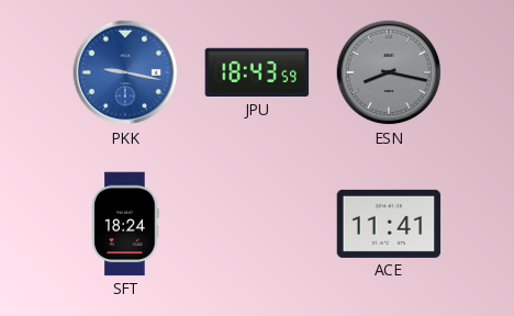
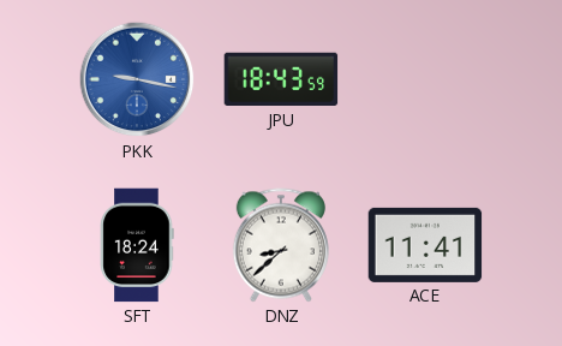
ESN: 8:17 -> none
DNZ: none -> 8:38
